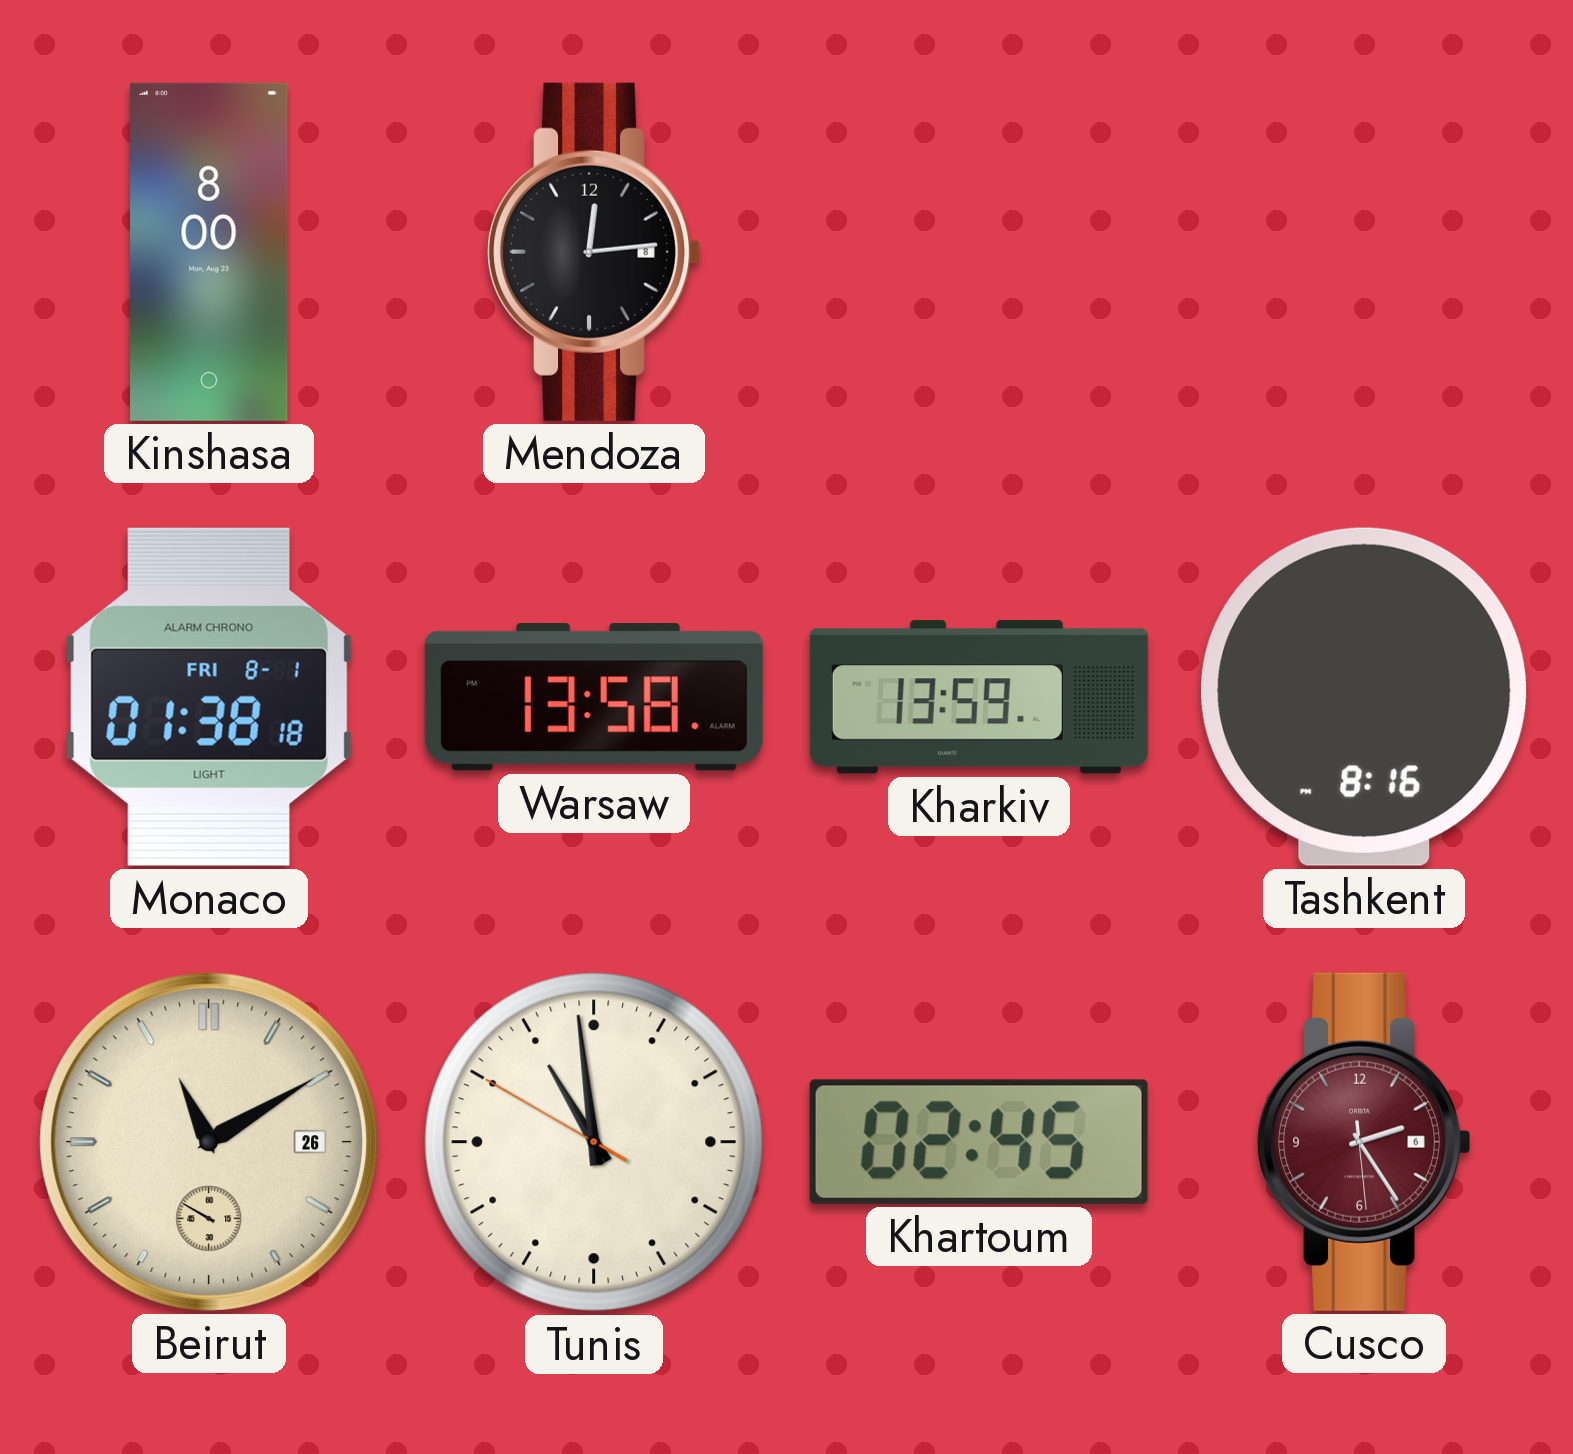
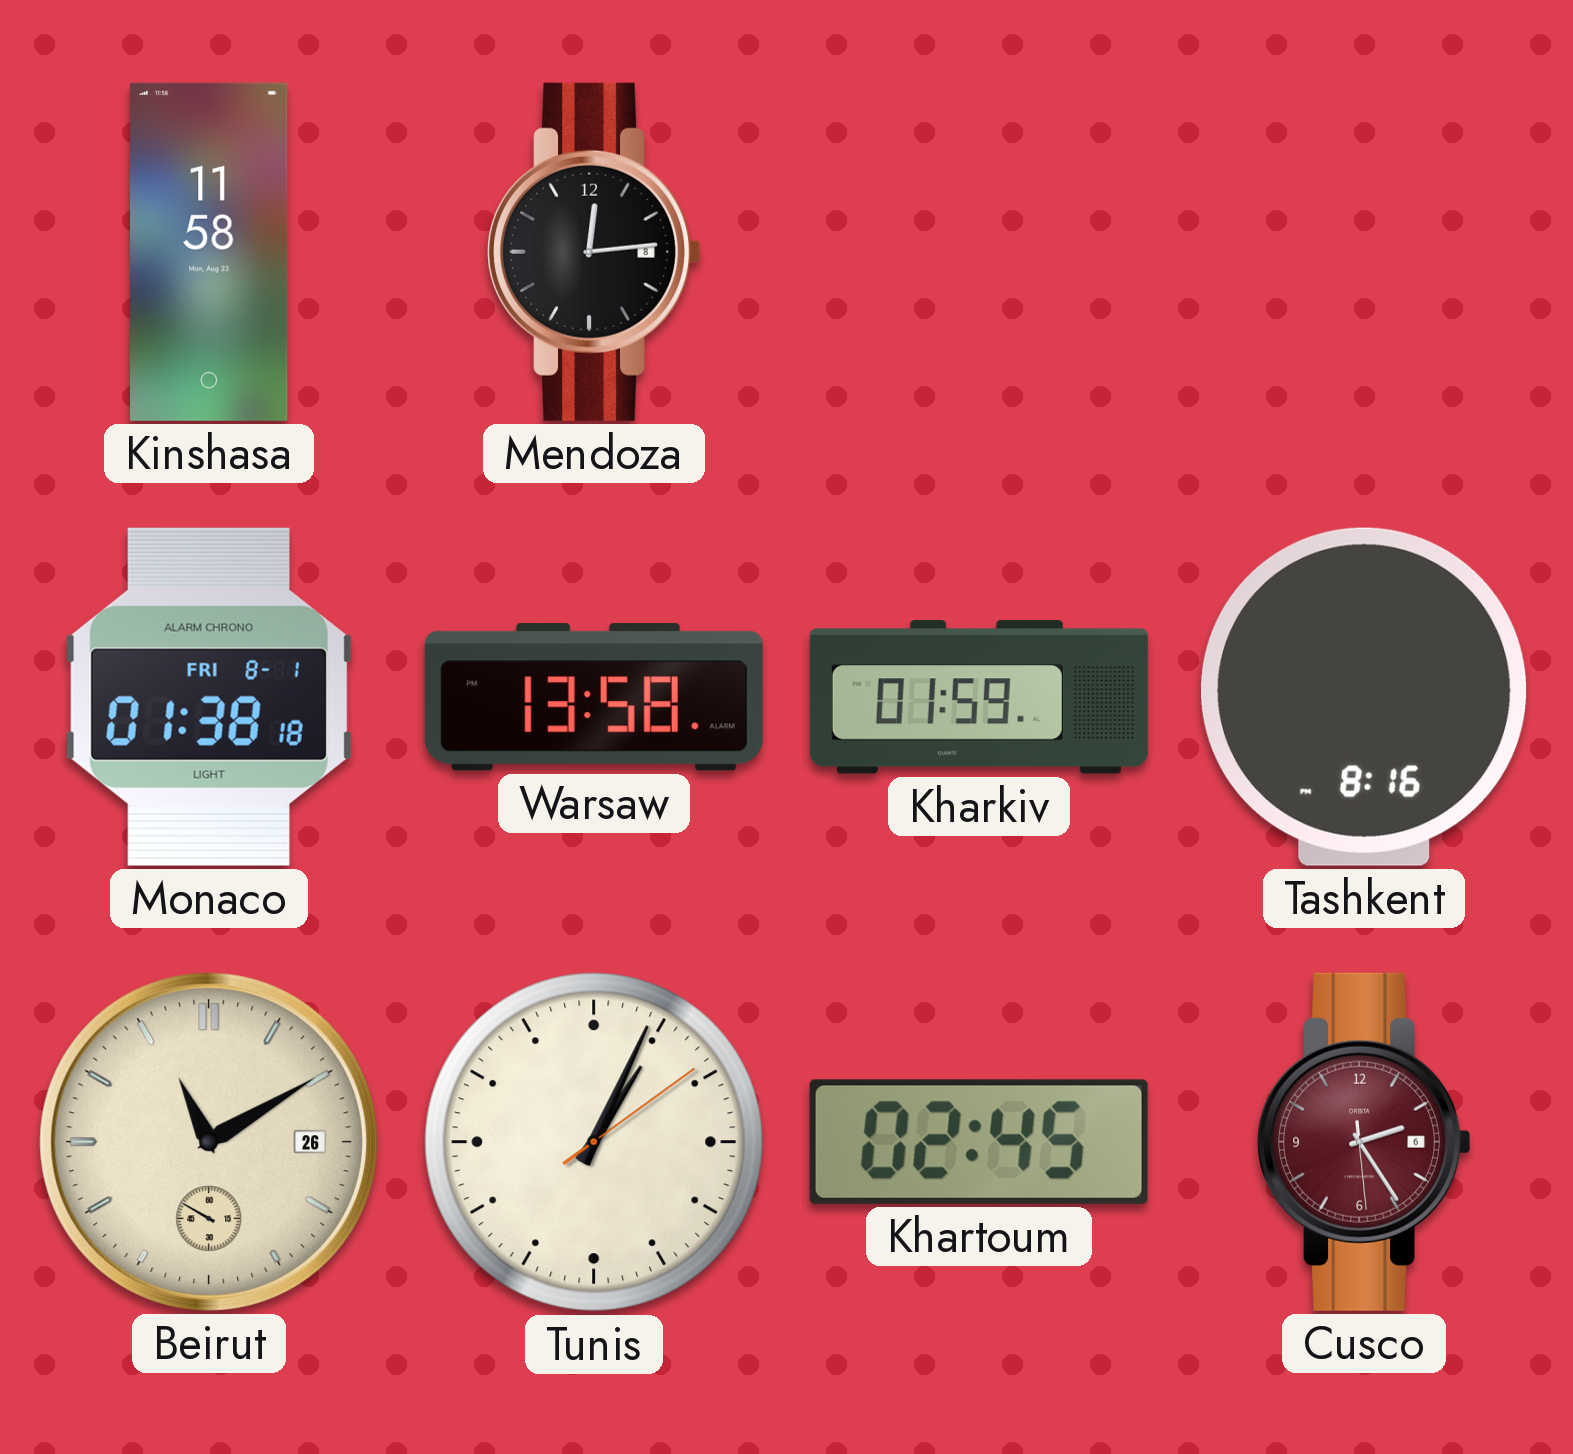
Kinshasa: 8:00 -> 11:58
Kharkiv: 13:59 -> 01:59
Tunis: 10:58 -> 1:04
